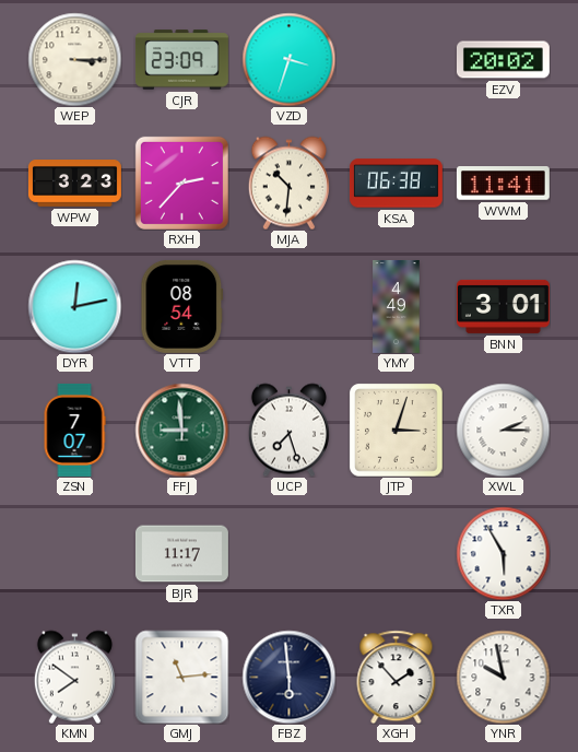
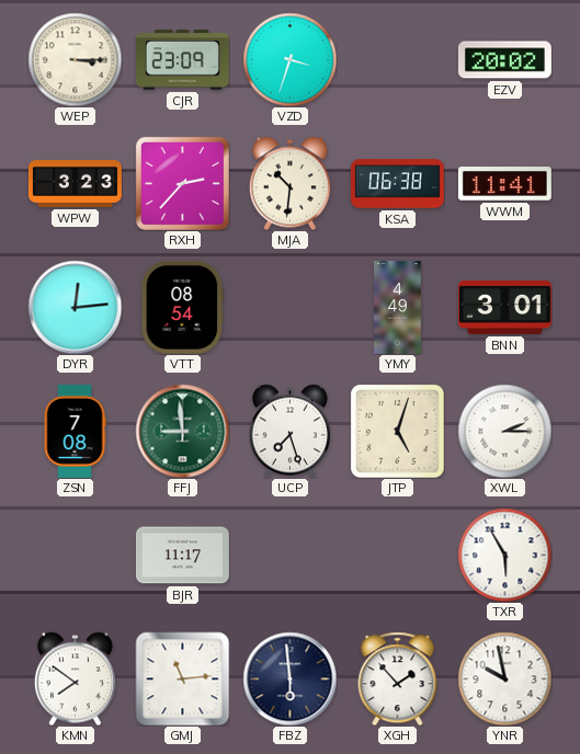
DYR: 12:13 -> 12:14
ZSN: 7:07 -> 7:08
JTP: 3:03 -> 5:03
